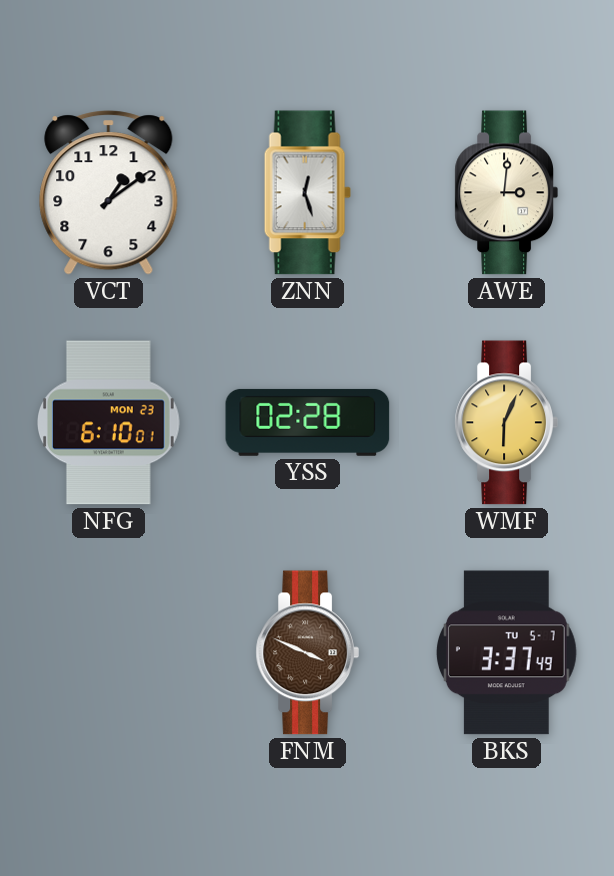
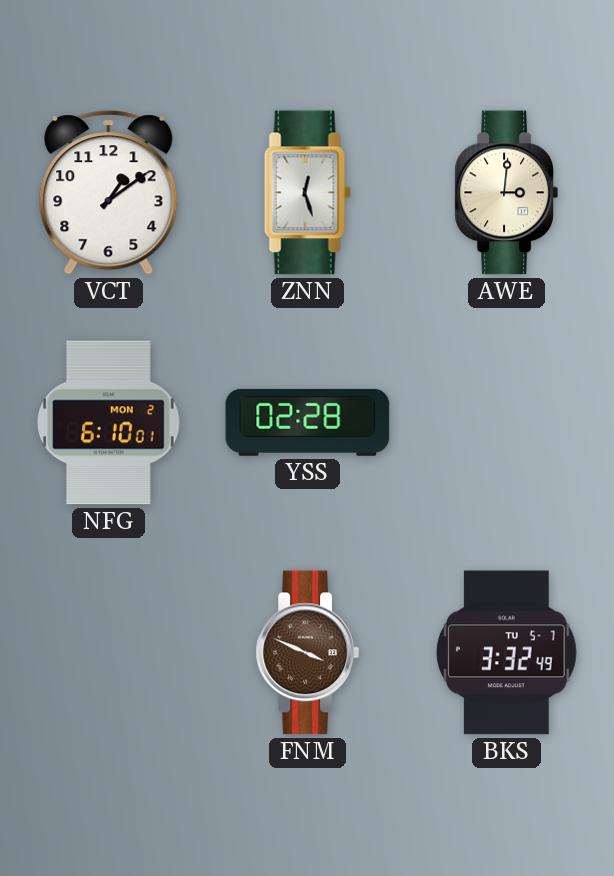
NFG date: MON 23 -> MON 2
WMF: 6:04 -> none
BKS: 3:37 -> 3:32
